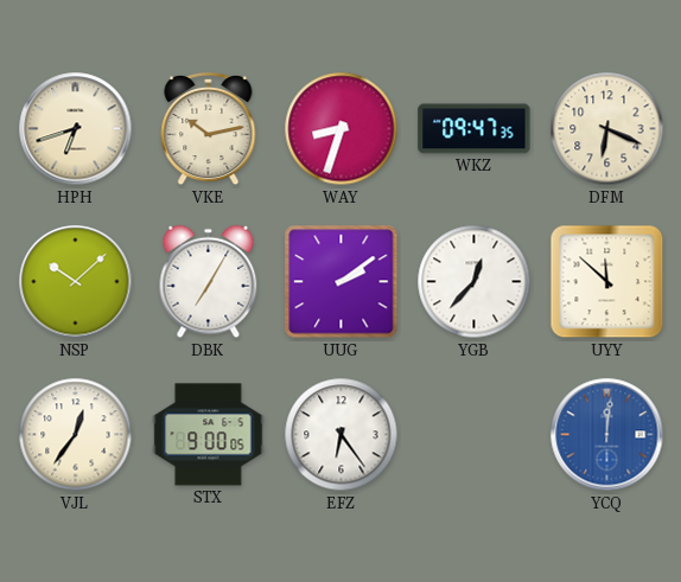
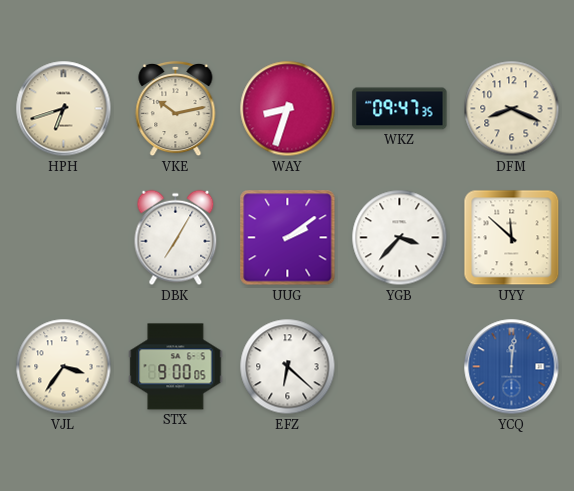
DFM: 6:19 -> 8:19
NSP: 10:08 -> none
YGB: 12:37 -> 3:37
VJL: 12:36 -> 3:36
EFZ: 6:24 -> 6:22
